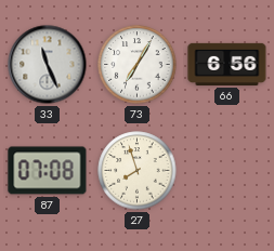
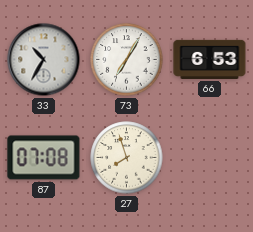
33: 11:26 -> 10:35
66: 6:56 -> 6:53
